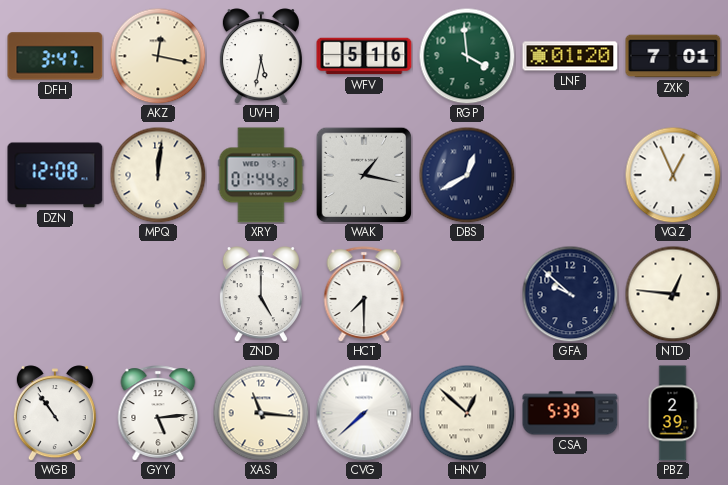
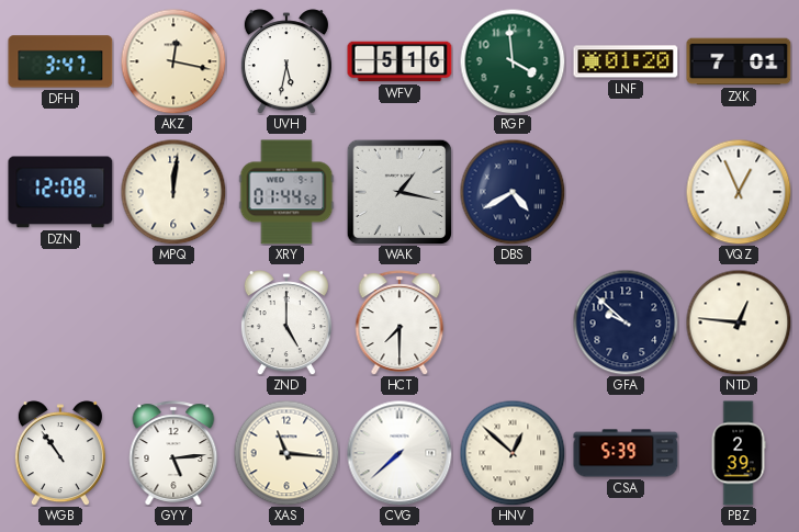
DBS: 12:40 -> 4:40
